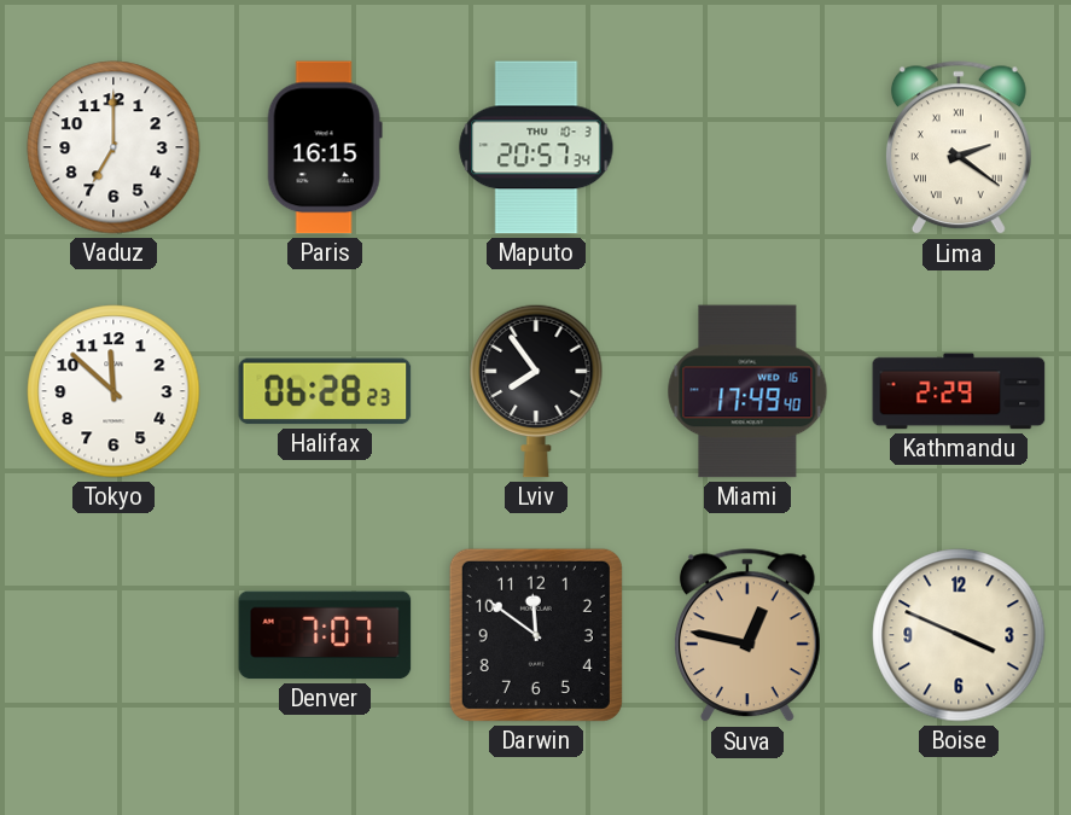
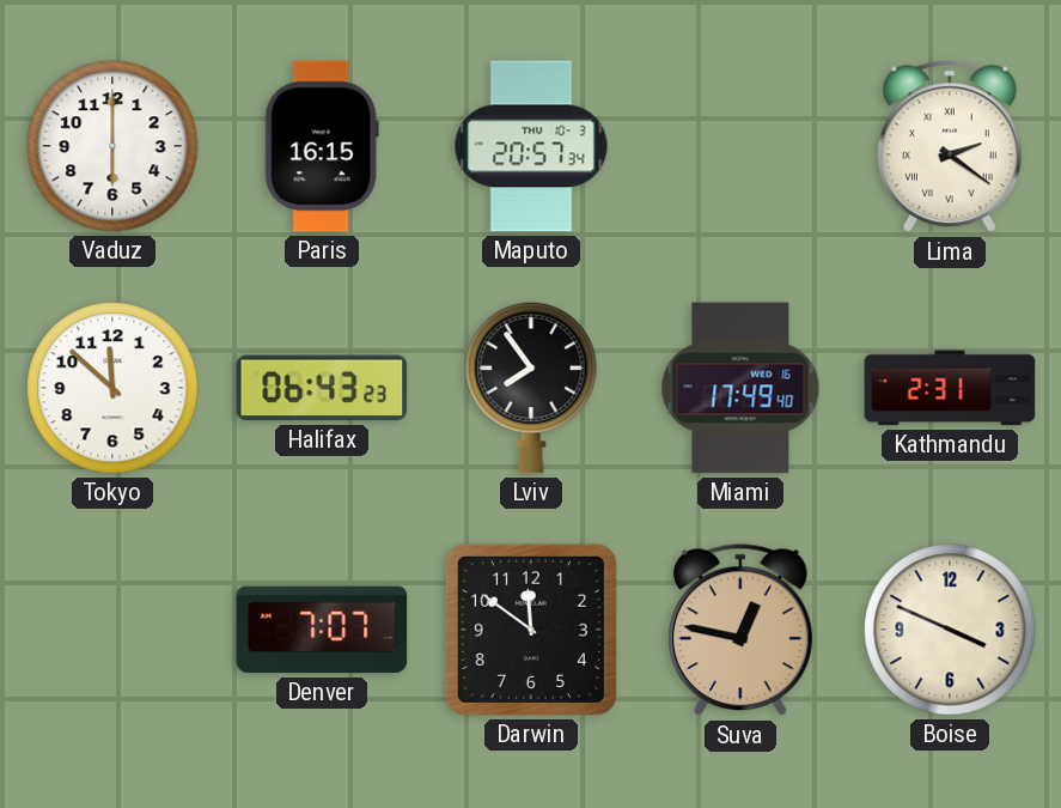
Vaduz: 7:00 -> 6:00
Halifax: 06:28 -> 06:43
Kathmandu: 2:29 -> 2:31
